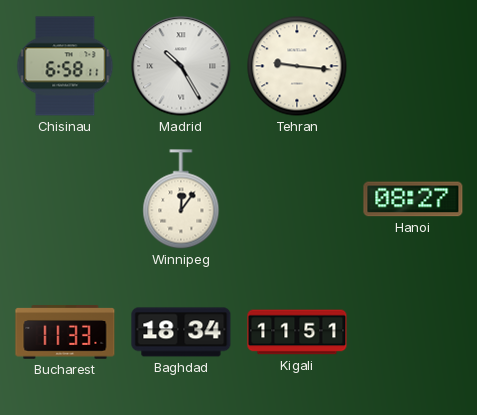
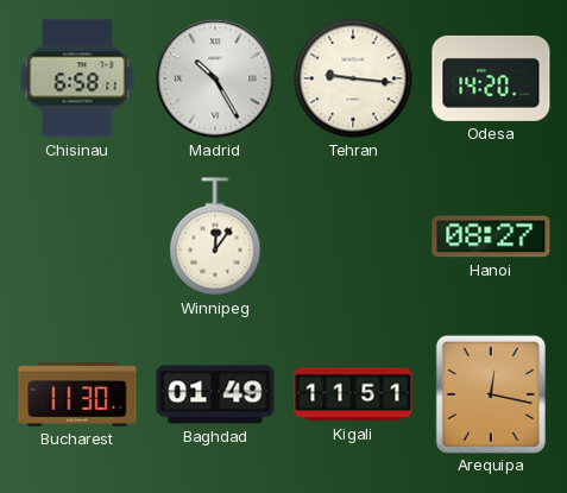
Odesa: none -> 14:20
Bucharest: 11:33 -> 11:30
Baghdad: 18:34 -> 01:49
Arequipa: none -> 12:17
